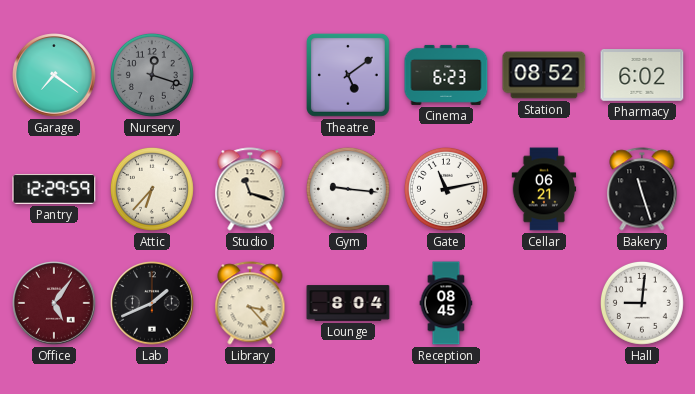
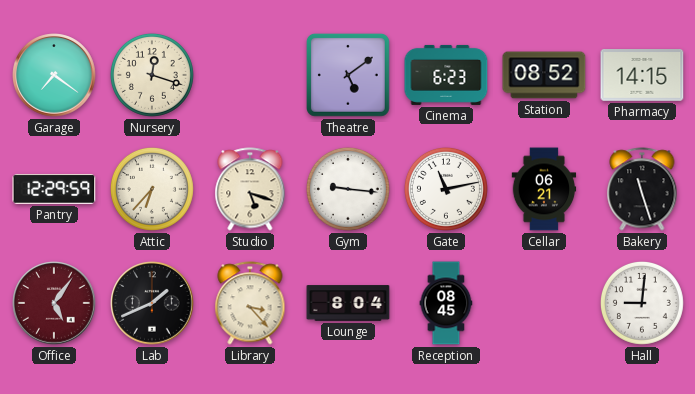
Nursery dial: grey -> cream
Pharmacy: 6:02 -> 14:15
Studio: 11:18 -> 5:18
